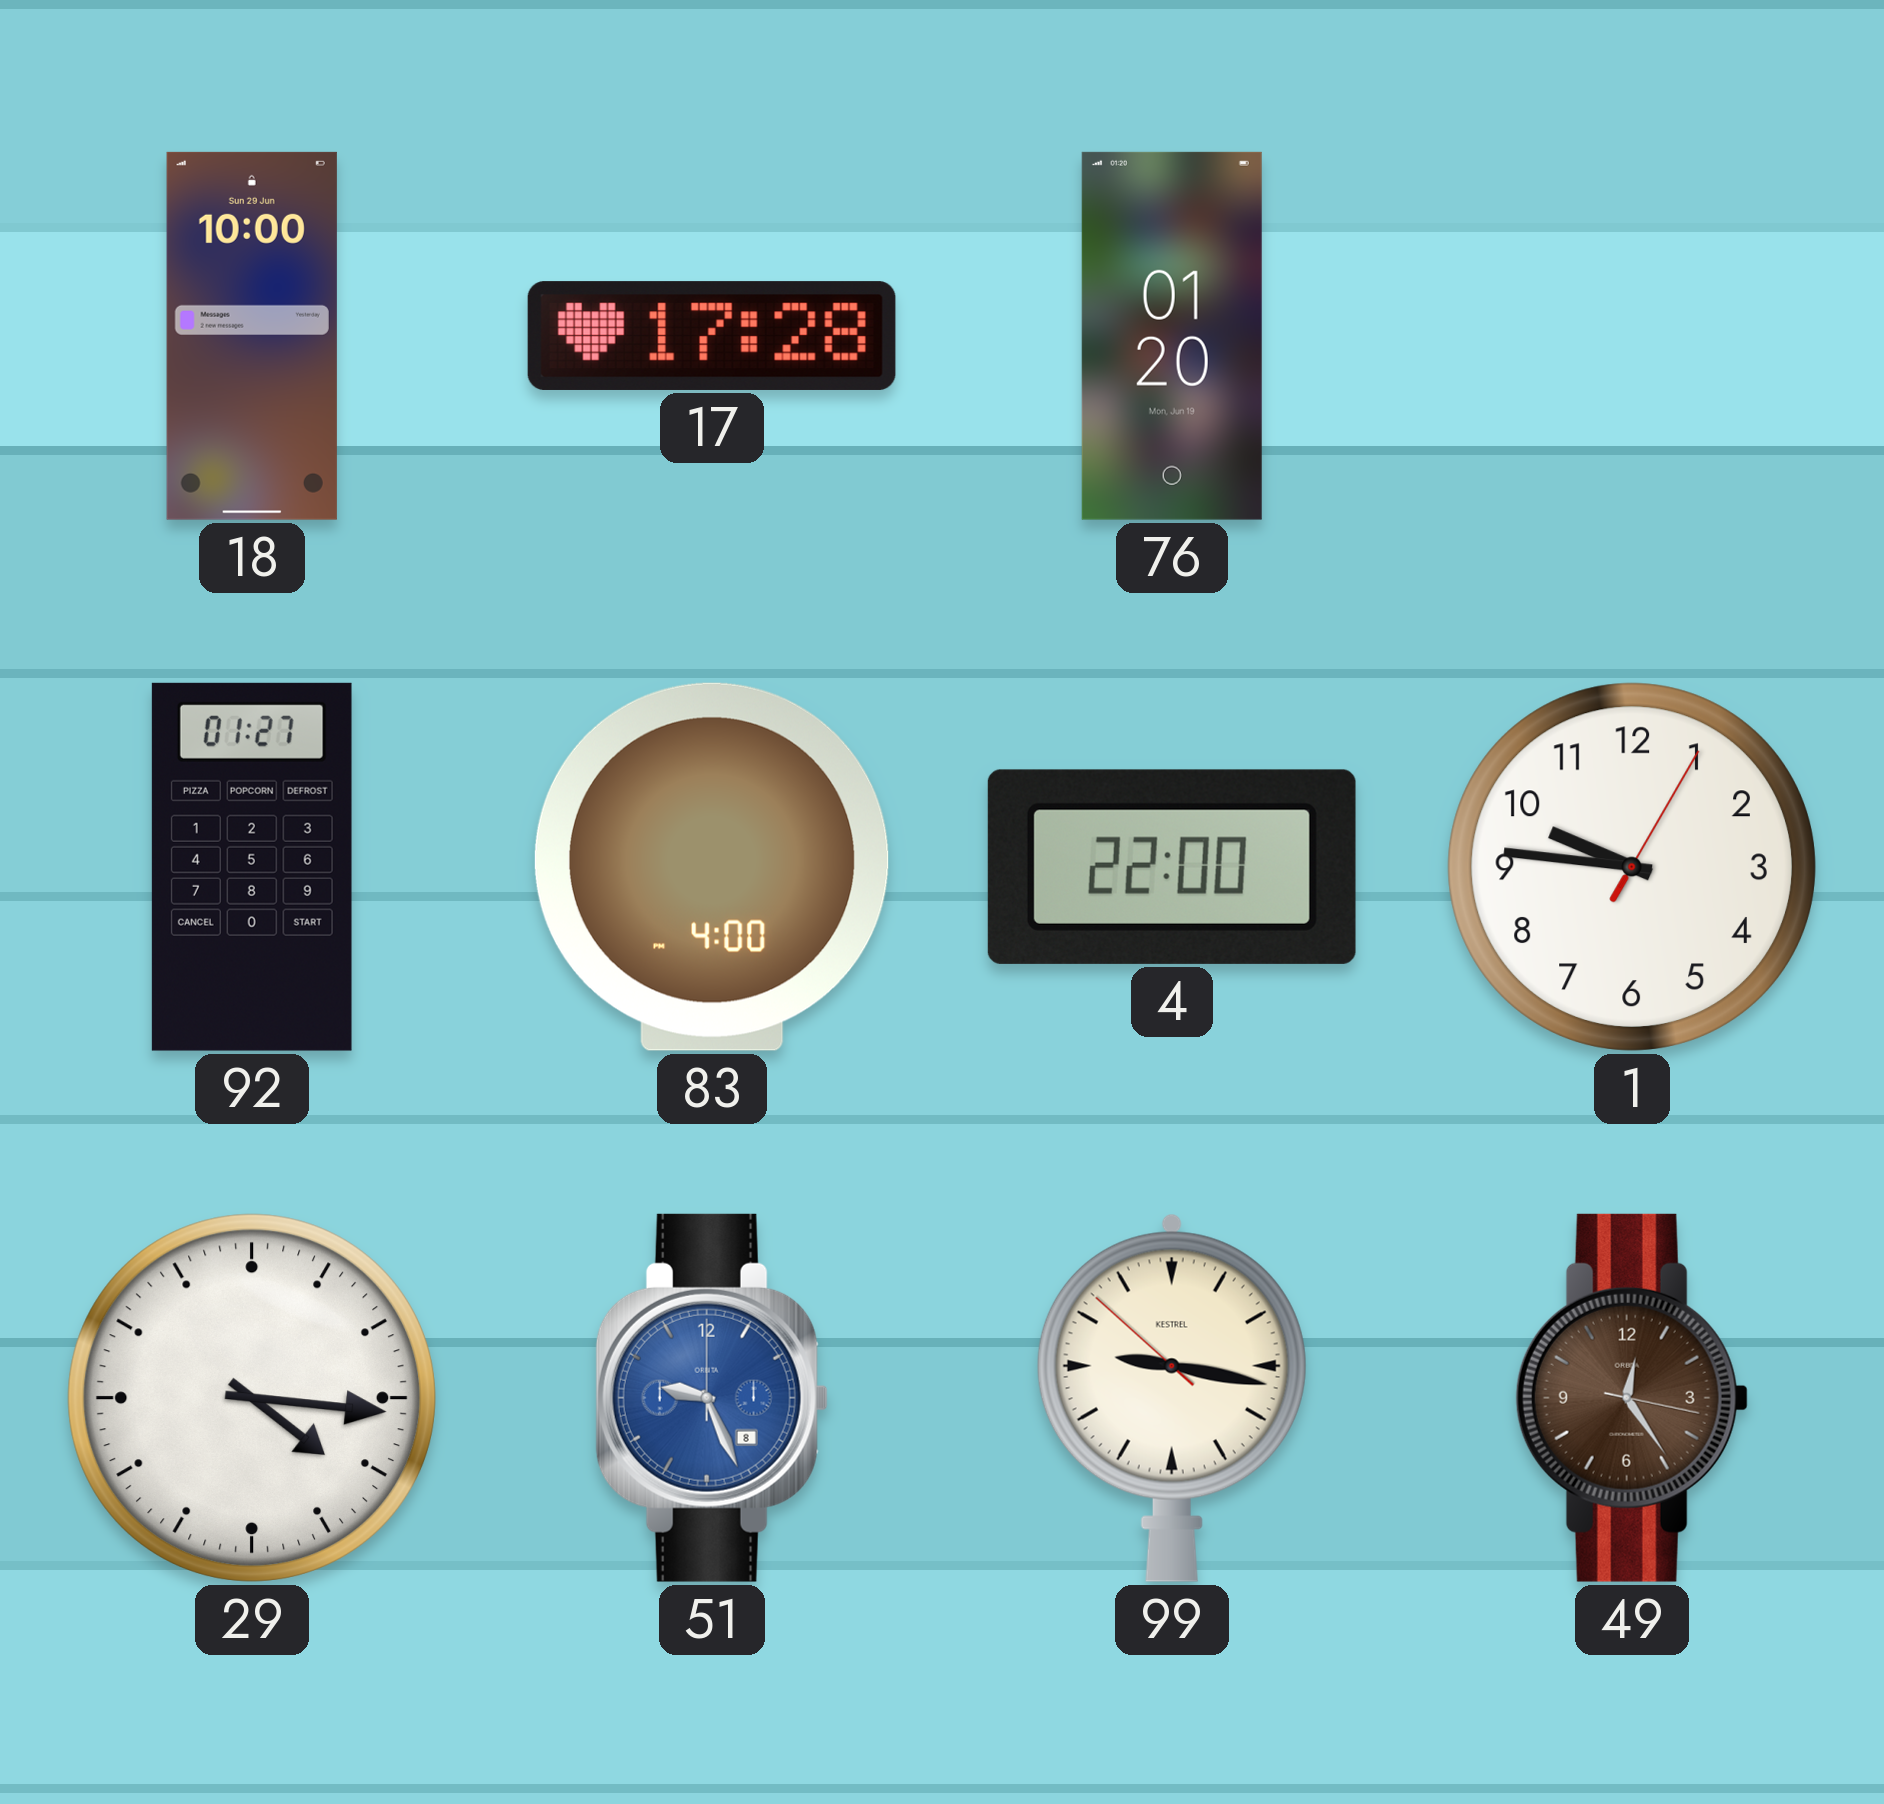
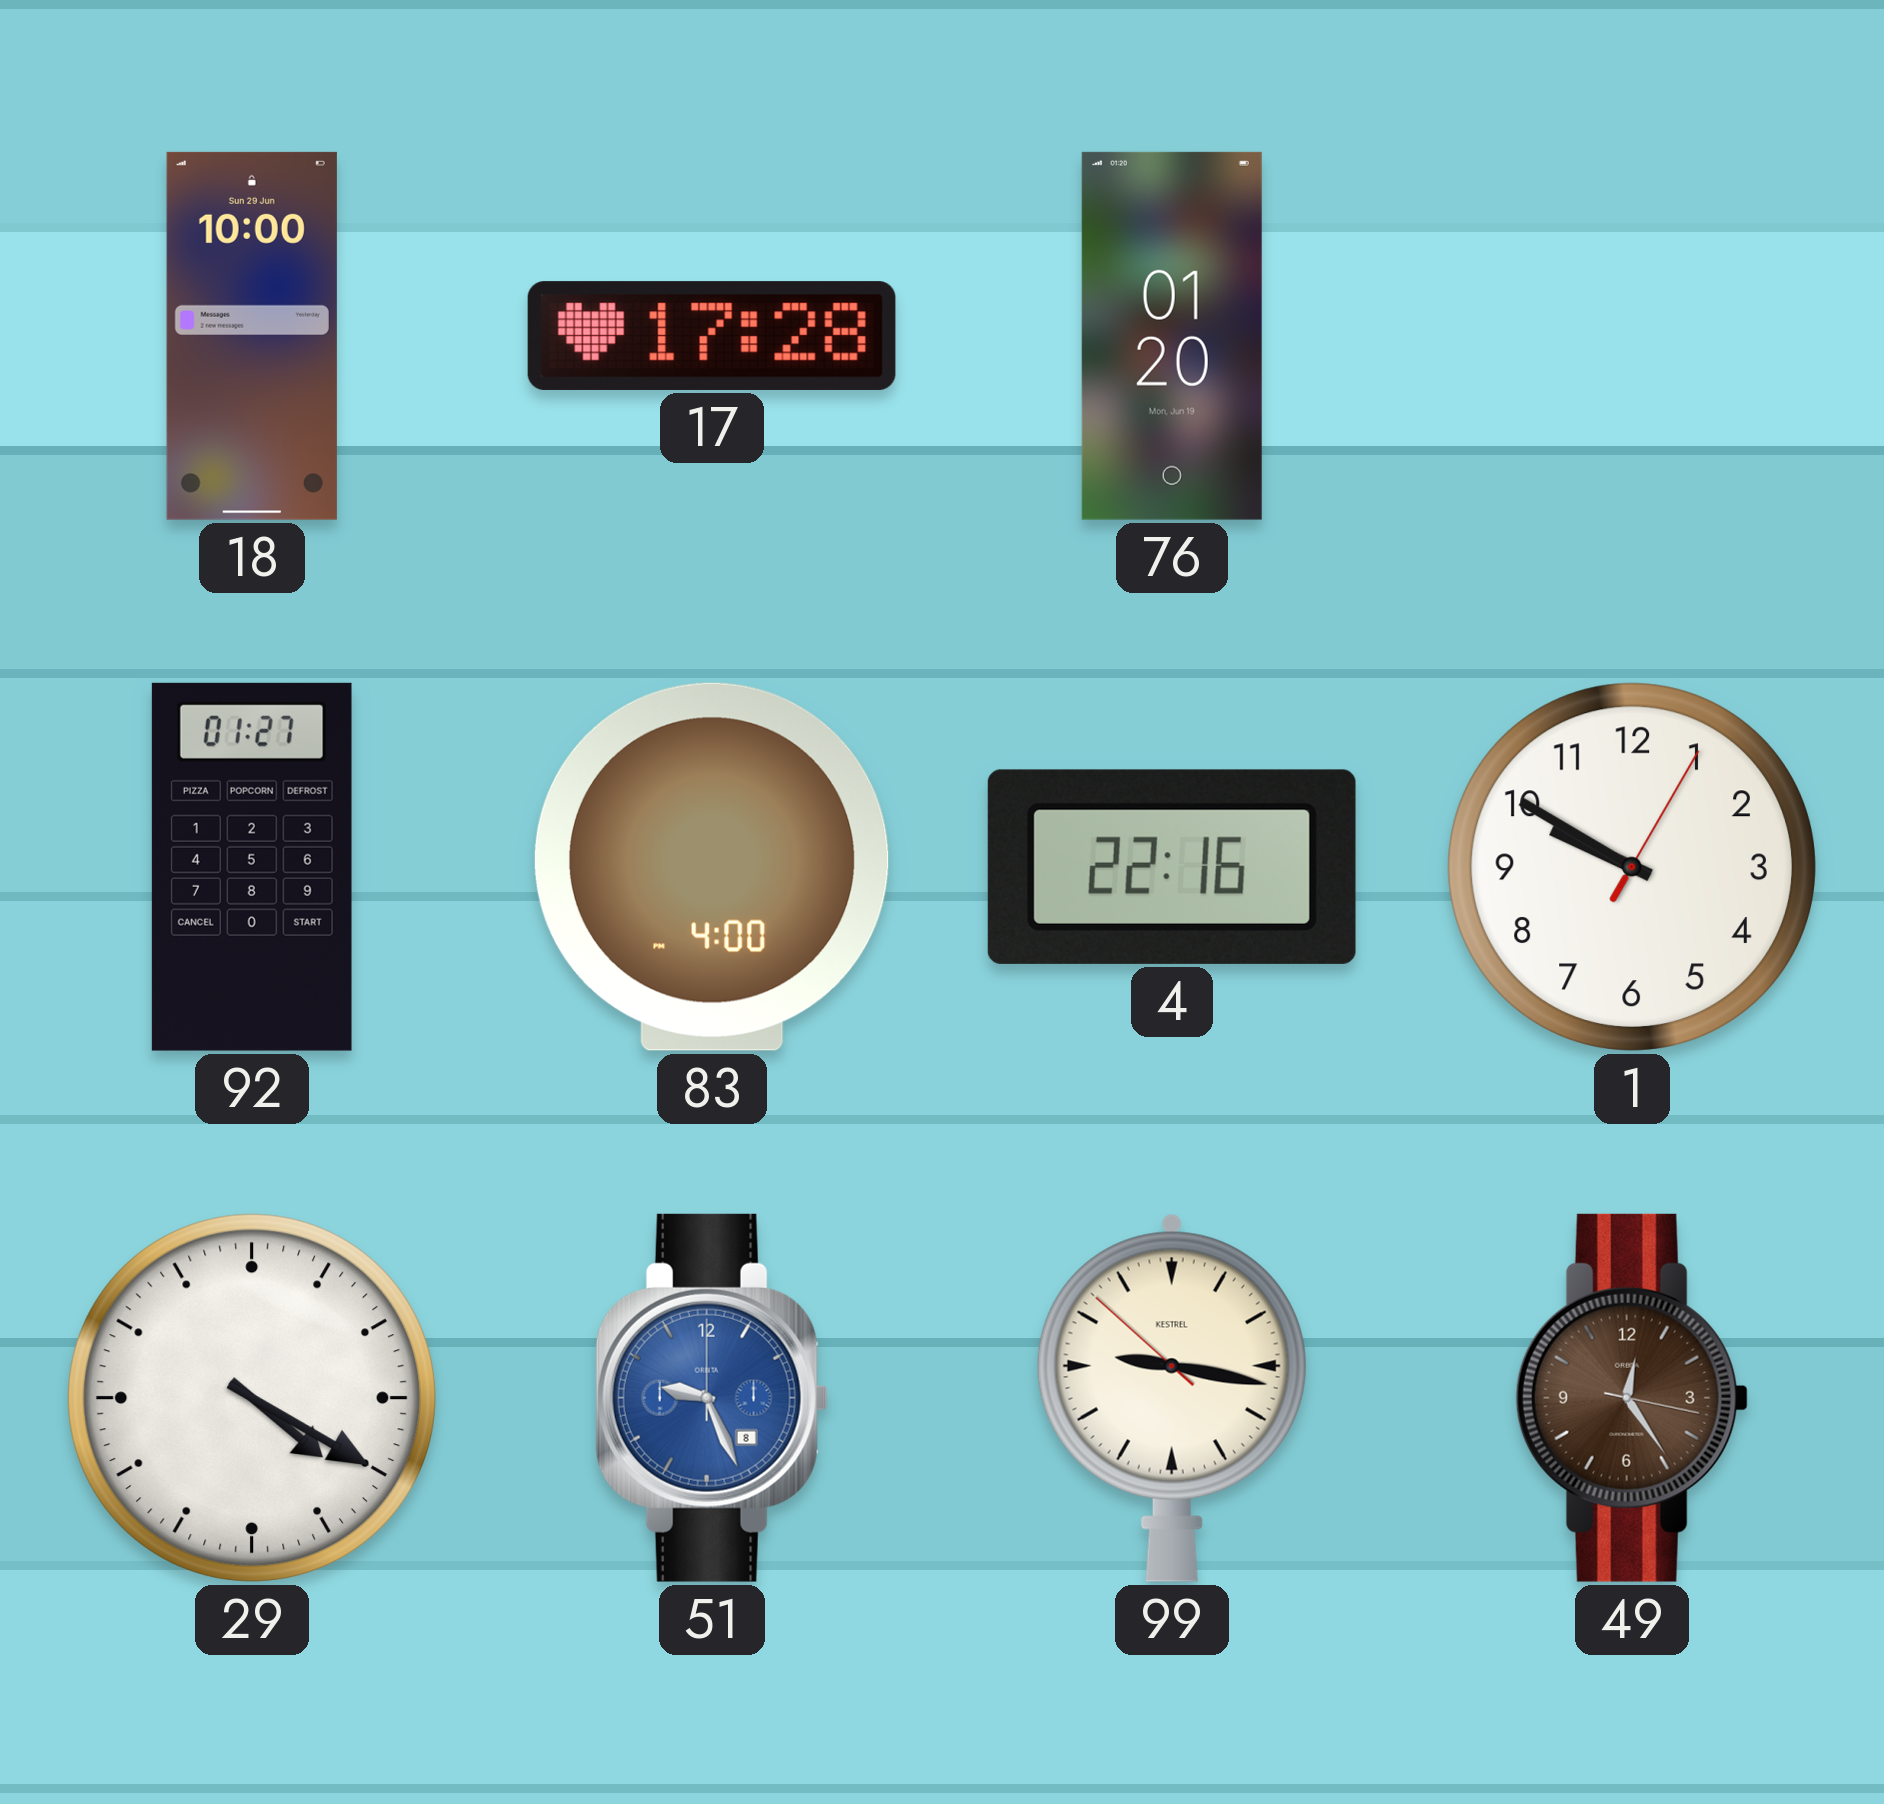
4: 22:00 -> 22:16
1: 9:46 -> 9:50
29: 4:16 -> 4:20
